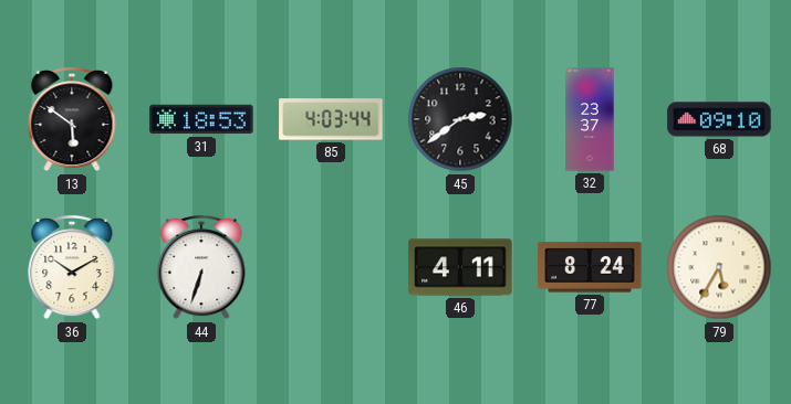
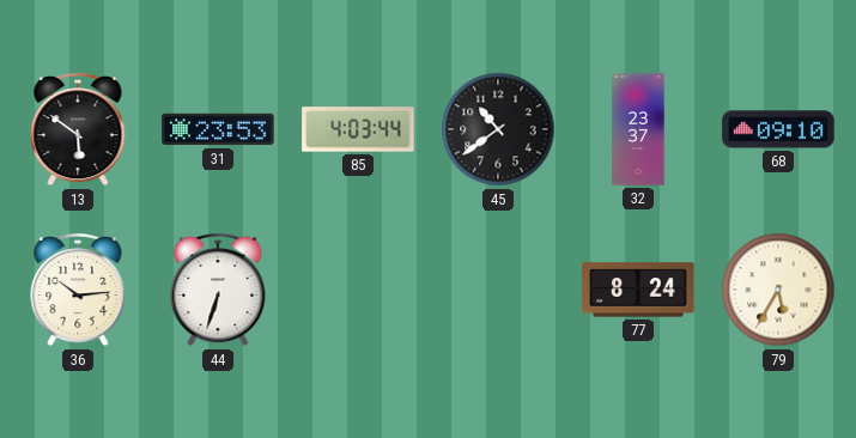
31: 18:53 -> 23:53
45: 2:39 -> 10:39
36: 10:10 -> 10:14
46: 4:11 -> none
